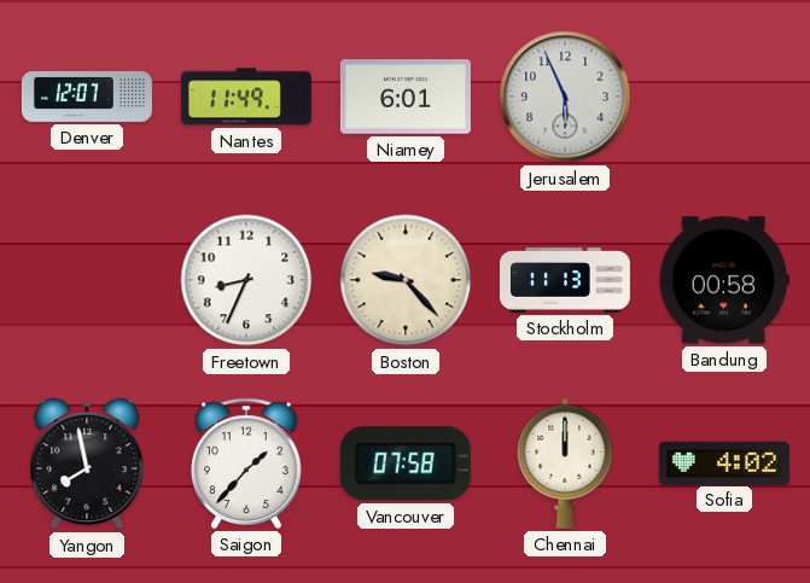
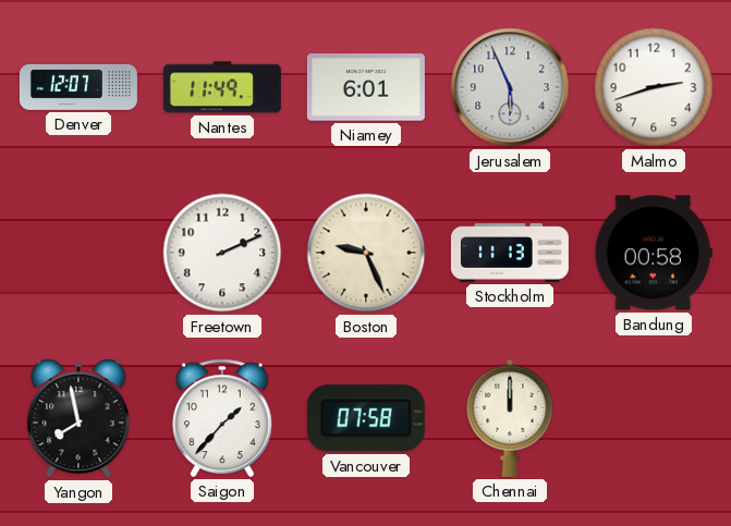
Malmo: none -> 2:42
Freetown: 8:34 -> 2:11
Boston: 9:23 -> 9:26
Sofia: 4:02 -> none
